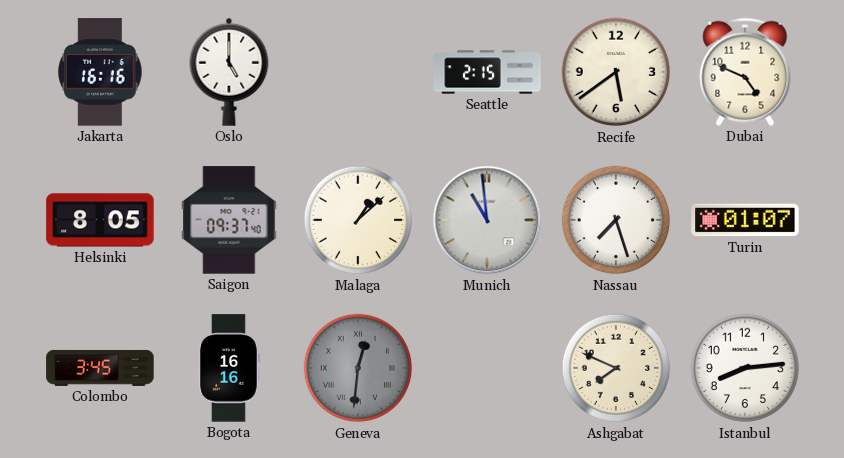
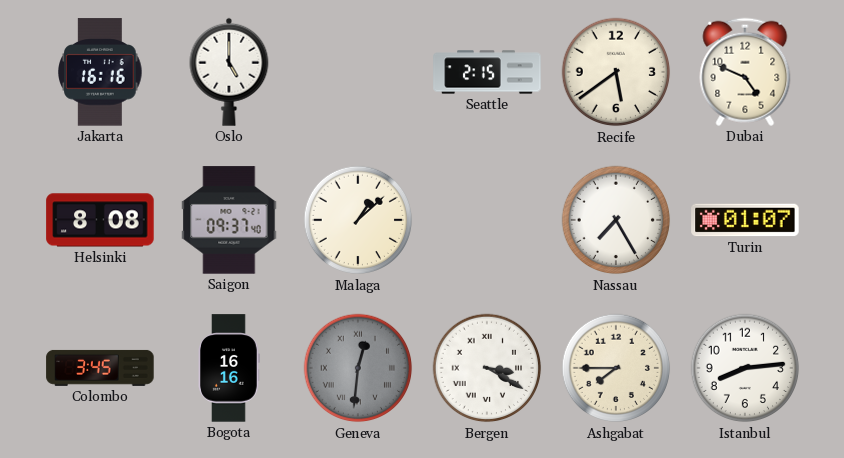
Helsinki: 8:05 -> 8:08
Munich: 10:59 -> none
Nassau: 7:27 -> 7:25
Bergen: none -> 3:20
Ashgabat: 7:49 -> 7:45
